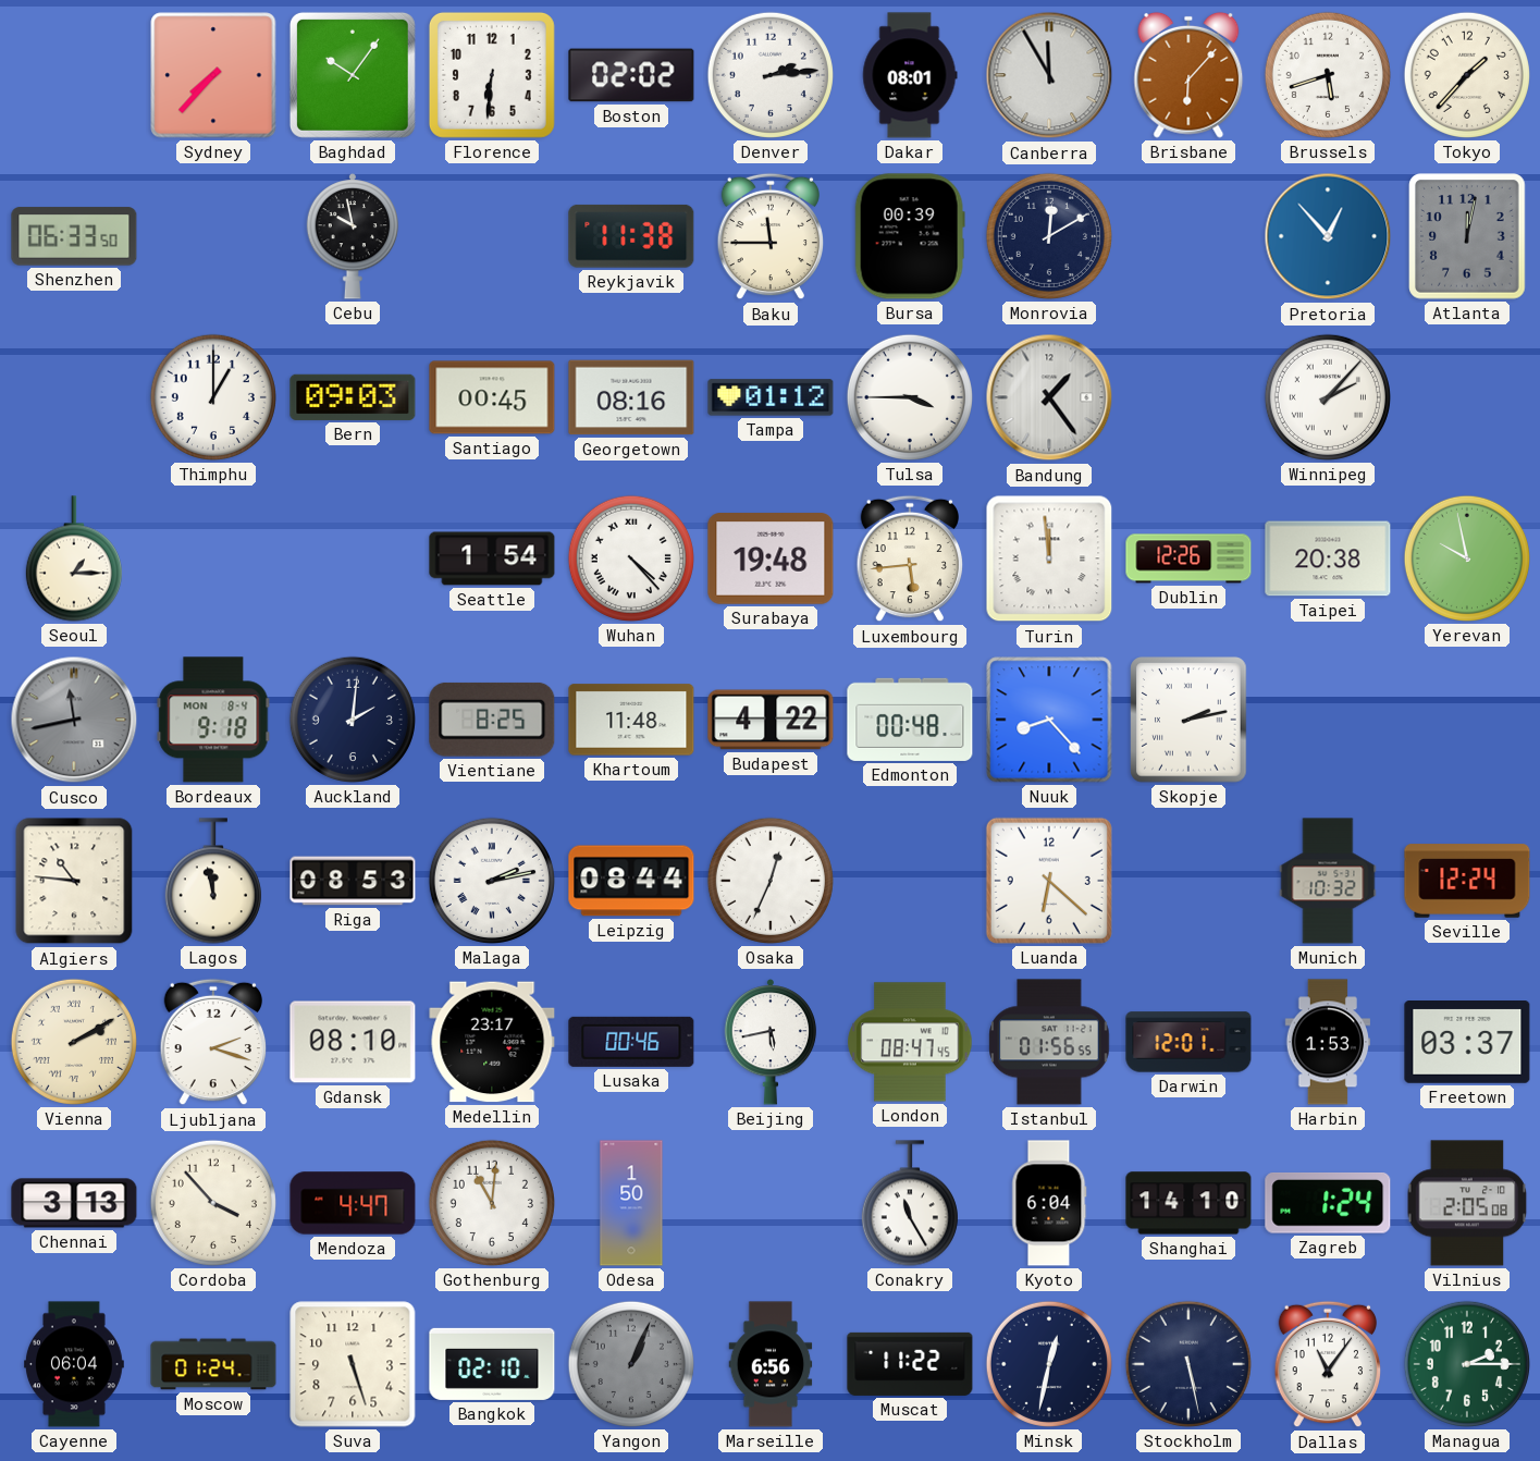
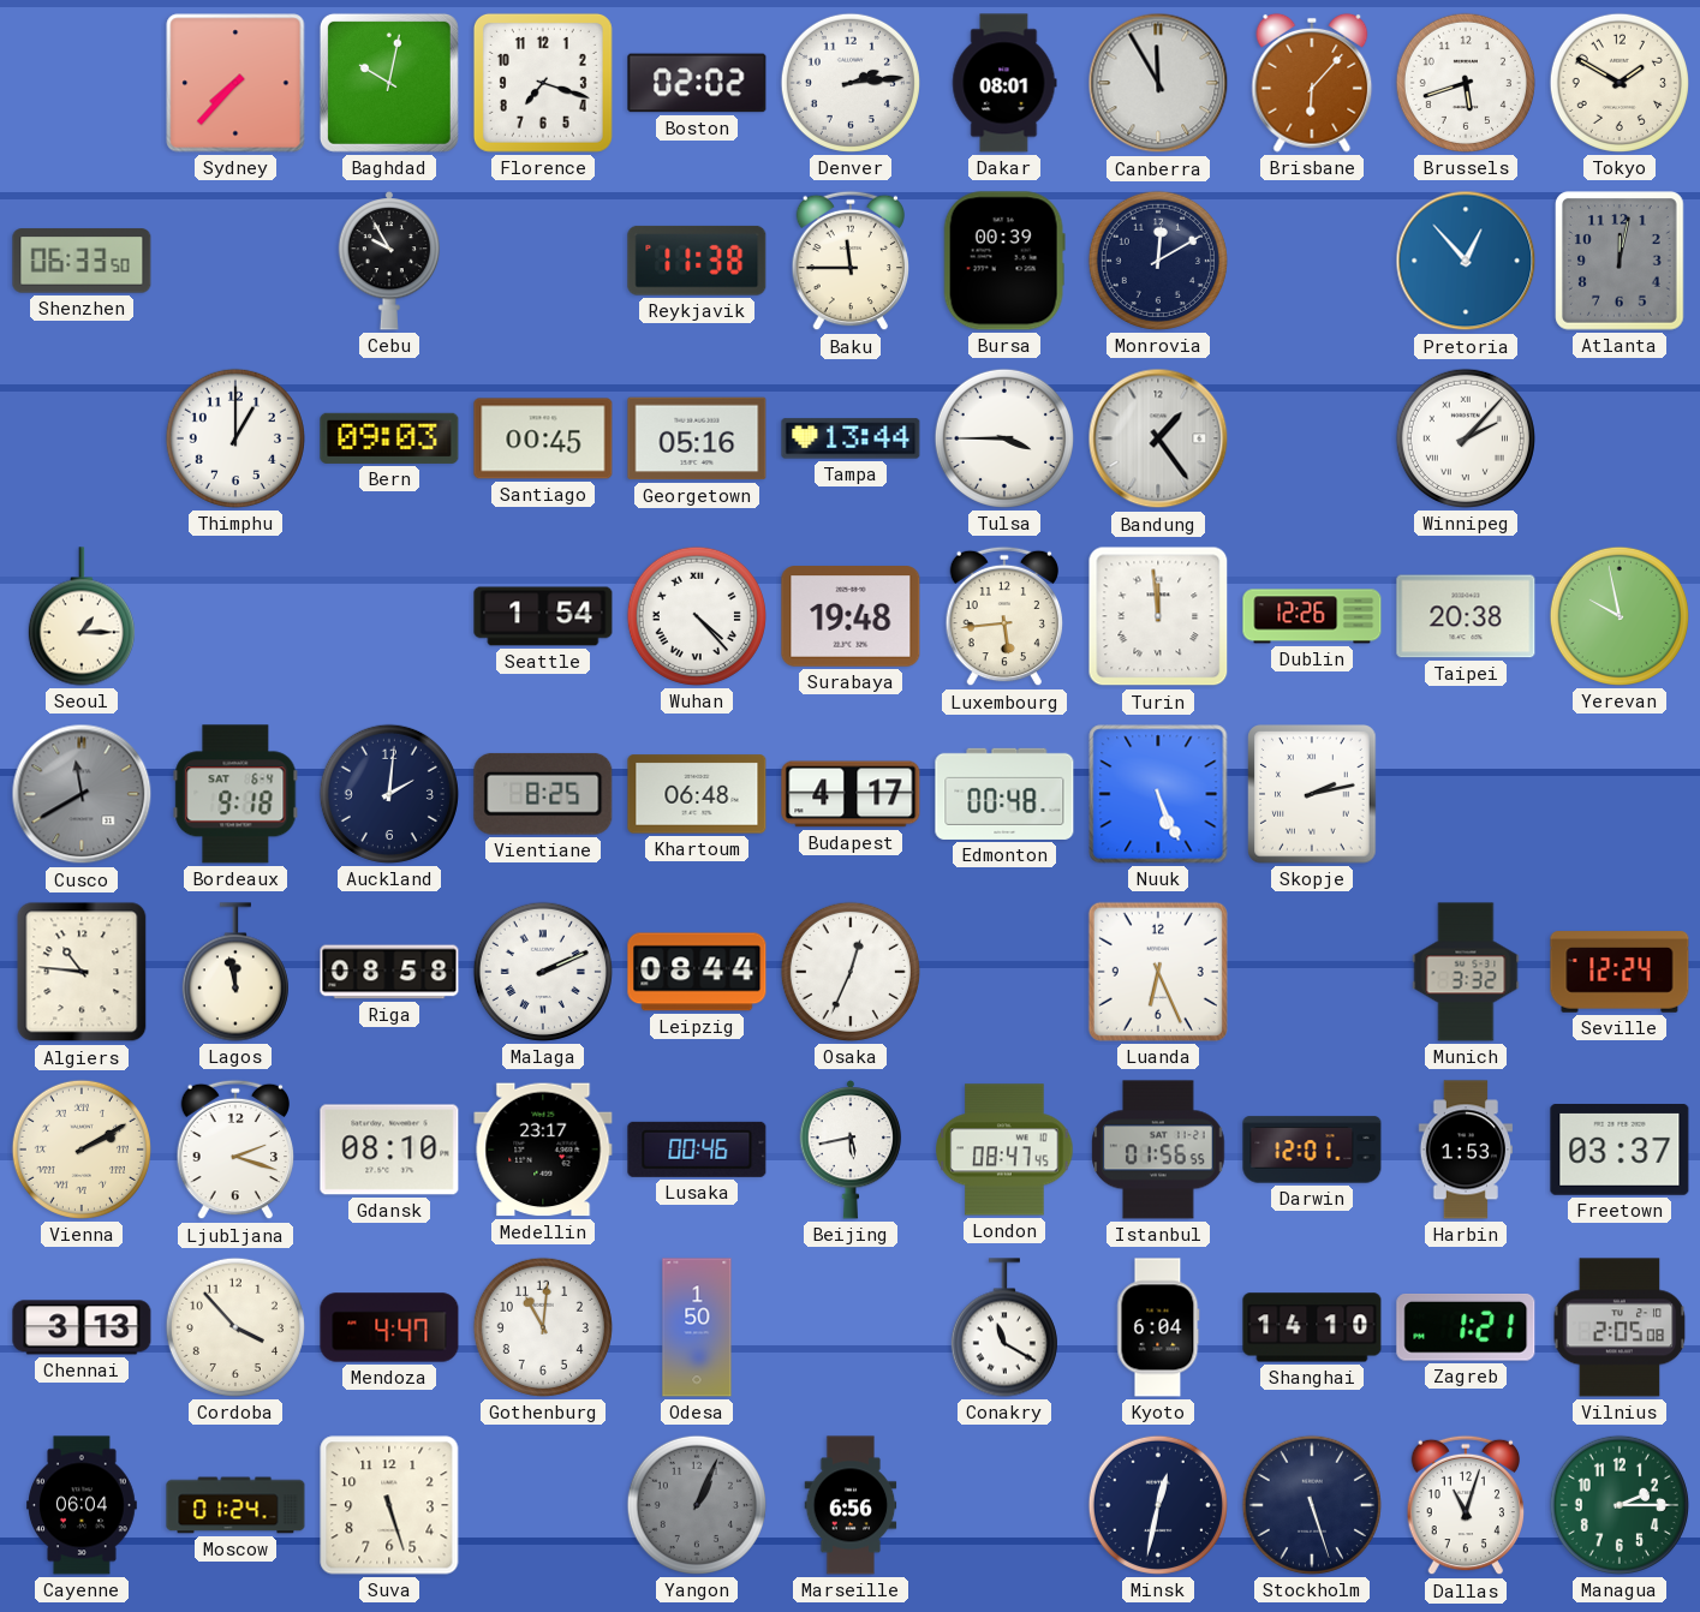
Baghdad: 10:06 -> 10:02
Florence: 6:31 -> 7:18
Tokyo: 1:37 -> 1:50
Cebu: 9:58 -> 9:55
Georgetown: 08:16 -> 05:16
Tampa: 01:12 -> 13:44
Cusco: 11:43 -> 11:40
Bordeaux date: MON 8-4 -> SAT 6-4
Khartoum: 11:48 -> 06:48
Budapest: 4:22 -> 4:17
Nuuk: 8:23 -> 5:26
Riga: 08:53 -> 08:58
Malaga: 2:13 -> 2:11
Luanda: 6:22 -> 6:26
Munich: 10:32 -> 3:32
Conakry: 11:25 -> 11:20
Zagreb: 1:24 -> 1:21
Bangkok: 02:10 -> none
Muscat: 11:22 -> none
Stockholm: 5:28 -> 5:27
Dallas: 11:06 -> 11:03
